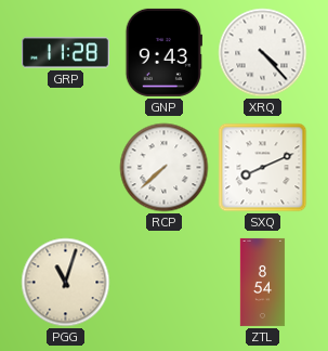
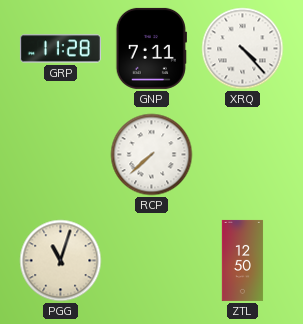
GNP: 9:43 -> 7:11
SXQ: 8:11 -> none
ZTL: 8:54 -> 12:50
